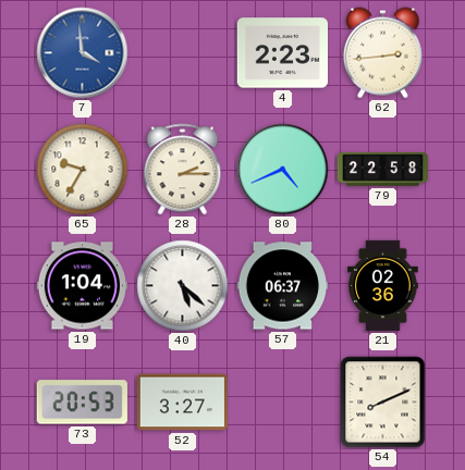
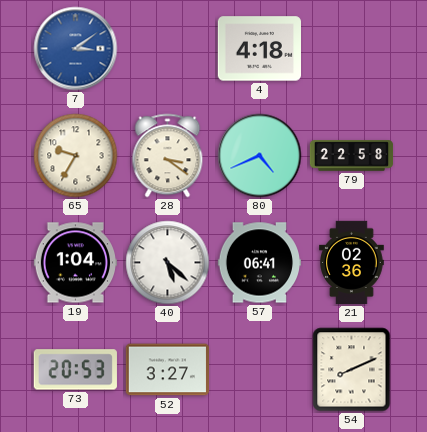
7: 3:59 -> 3:09
4: 2:23 -> 4:18
62: 2:44 -> none
28: 2:15 -> 3:21
57: 06:37 -> 06:41
